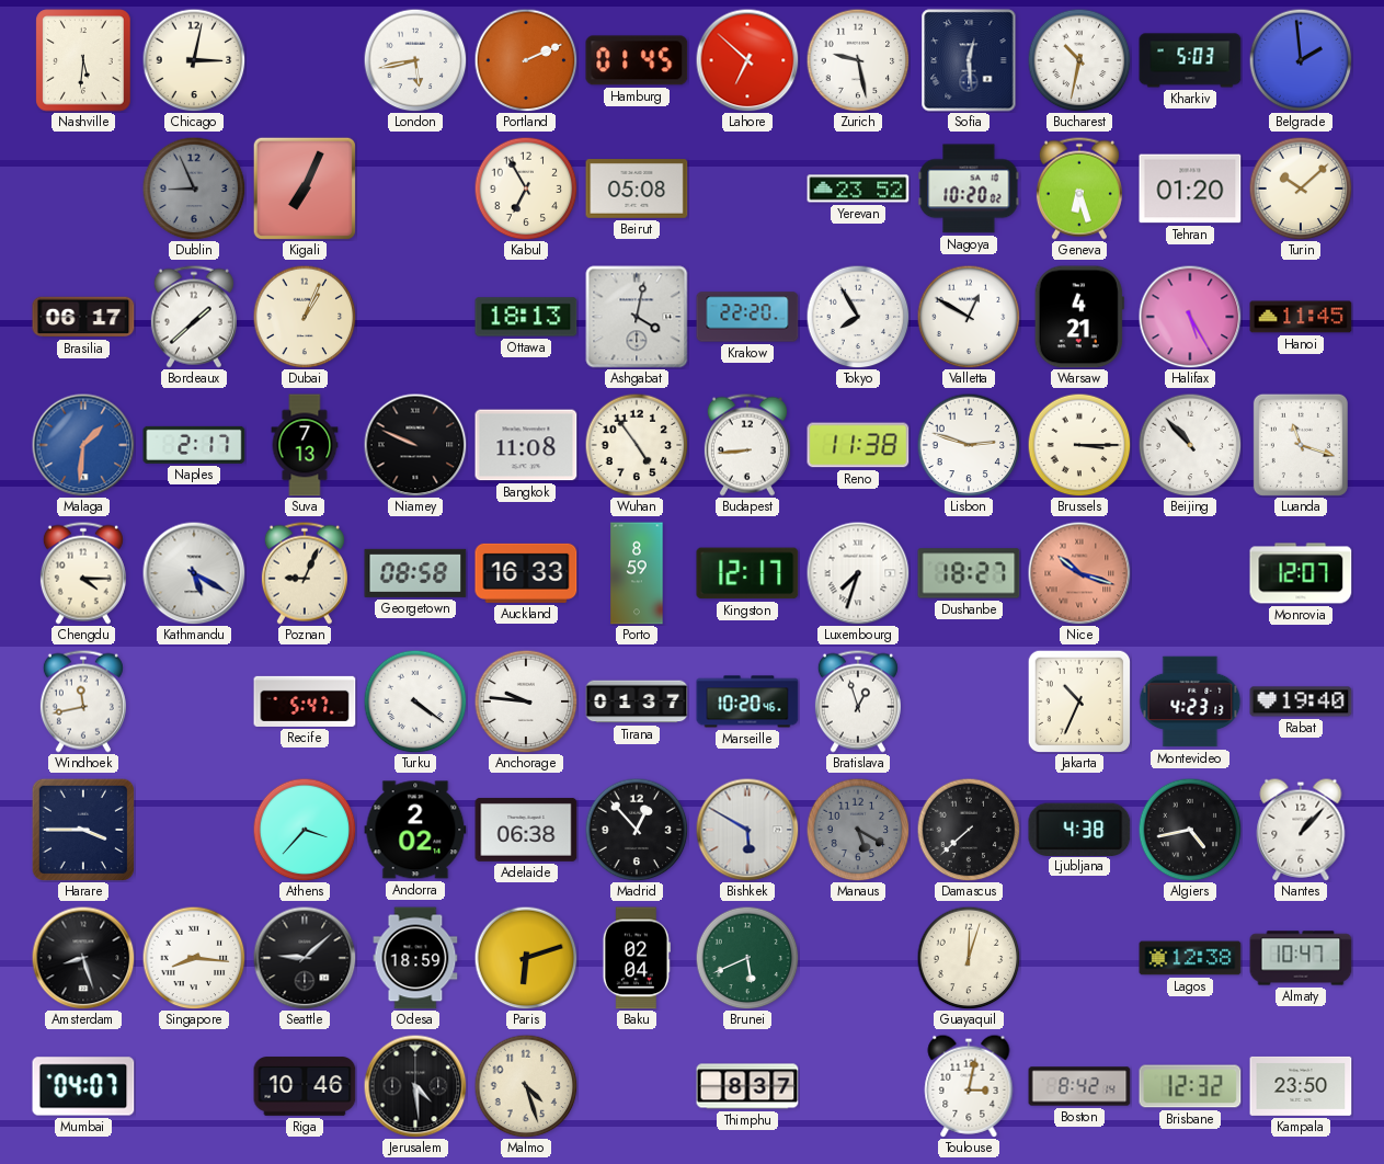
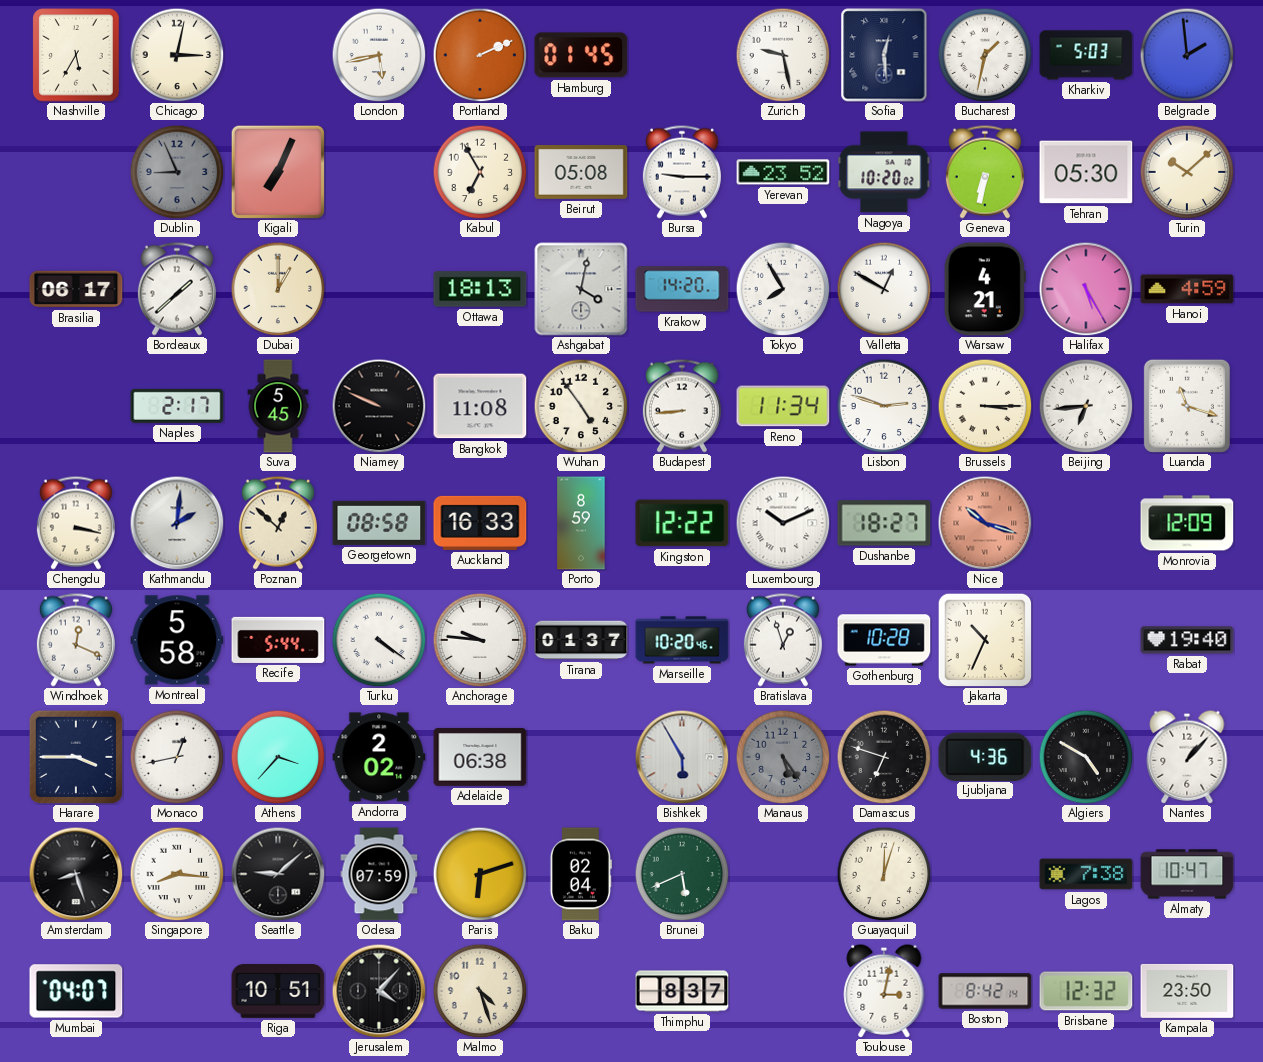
Nashville: 5:31 -> 5:35
Lahore: 6:52 -> none
Bucharest: 10:32 -> 1:32
Bursa: none -> 9:15
Geneva: 6:27 -> 6:32
Tehran: 01:20 -> 05:30
Dubai: 1:04 -> 1:00
Krakow: 22:20 -> 14:20
Hanoi: 11:45 -> 4:59
Malaga: 1:31 -> none
Suva: 7:13 -> 5:45
Reno: 11:38 -> 11:34
Beijing: 10:53 -> 6:44
Chengdu: 4:15 -> 3:17
Kathmandu: 5:20 -> 2:01
Poznan: 9:04 -> 12:52
Kingston: 12:17 -> 12:22
Luxembourg: 7:33 -> 10:11
Monrovia: 12:07 -> 12:09
Windhoek: 11:43 -> 12:19
Montreal: none -> 5:58
Recife: 5:47 -> 5:44
Gothenburg: none -> 10:28
Montevideo: 4:23 -> none
Monaco: none -> 12:43
Madrid: 12:53 -> none
Bishkek: 5:50 -> 5:55
Manaus: 5:20 -> 5:24
Damascus: 7:38 -> 6:48
Ljubljana: 4:38 -> 4:36
Algiers: 4:43 -> 4:50
Odesa: 18:59 -> 07:59
Lagos: 12:38 -> 7:38
Riga: 10:46 -> 10:51
Jerusalem: 4:29 -> 4:07
